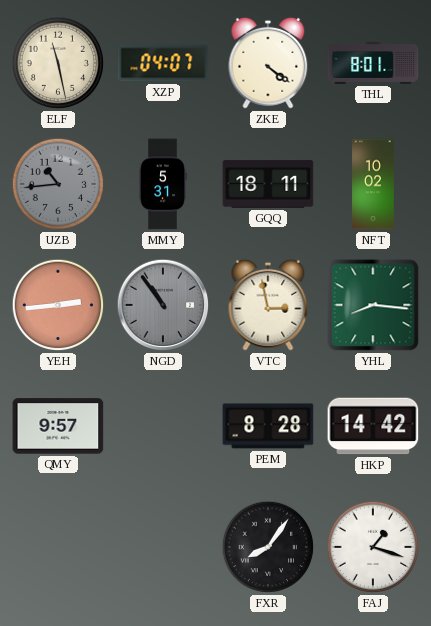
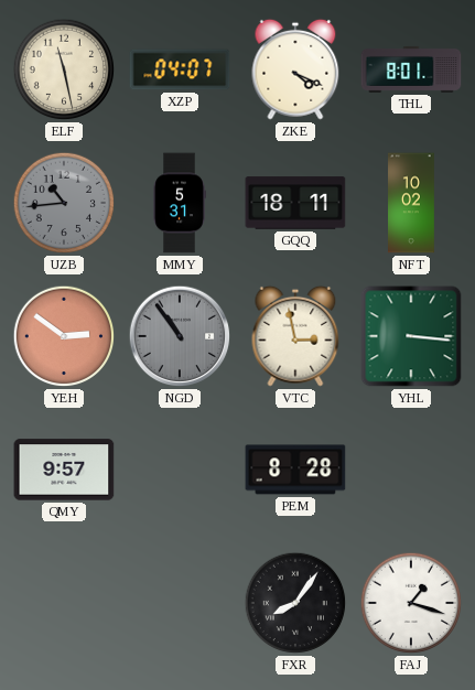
ZKE: 4:21 -> 4:19
YEH: 2:44 -> 2:51
YHL: 8:16 -> 3:16
HKP: 14:42 -> none
